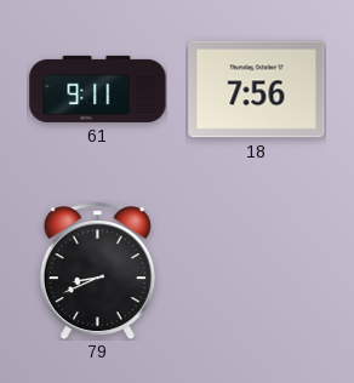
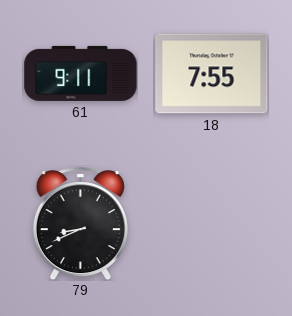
18: 7:56 -> 7:55
